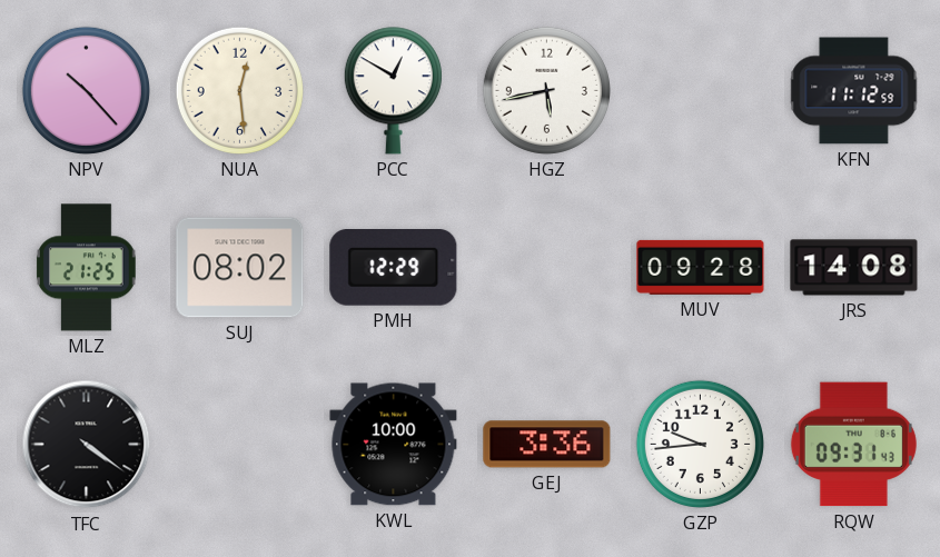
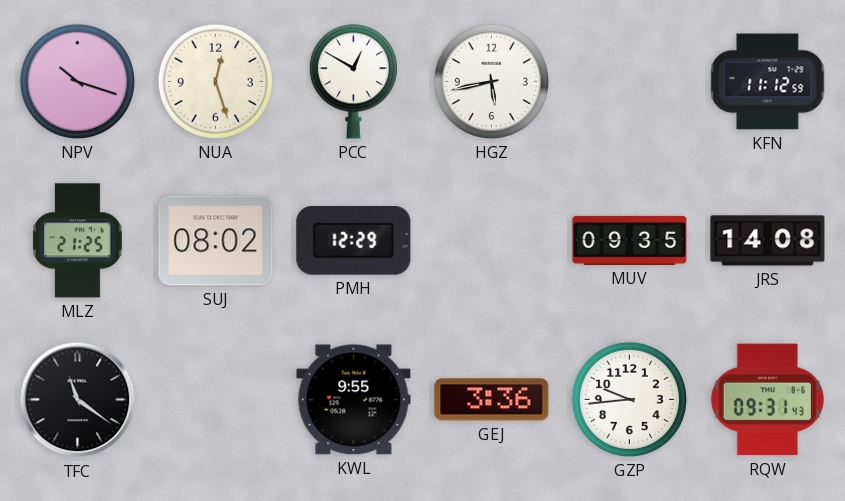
NPV: 10:23 -> 10:18
NUA: 12:29 -> 12:27
MUV: 09:28 -> 09:35
TFC: 4:21 -> 11:21
KWL: 10:00 -> 9:55
